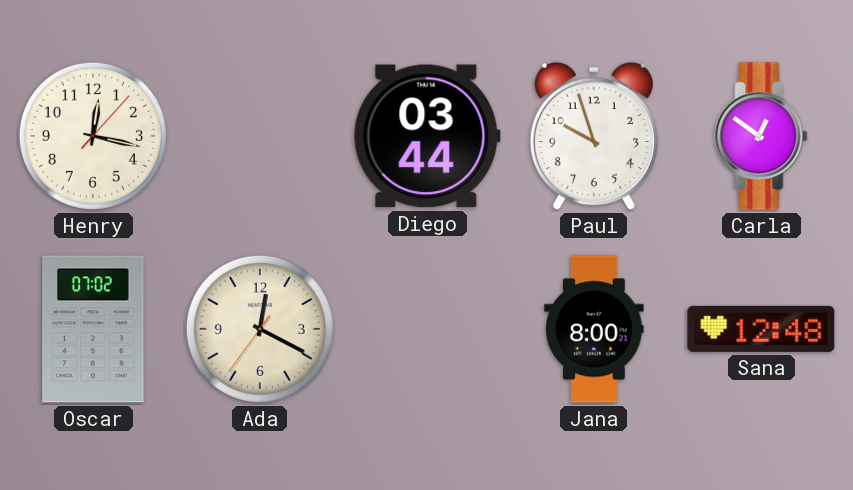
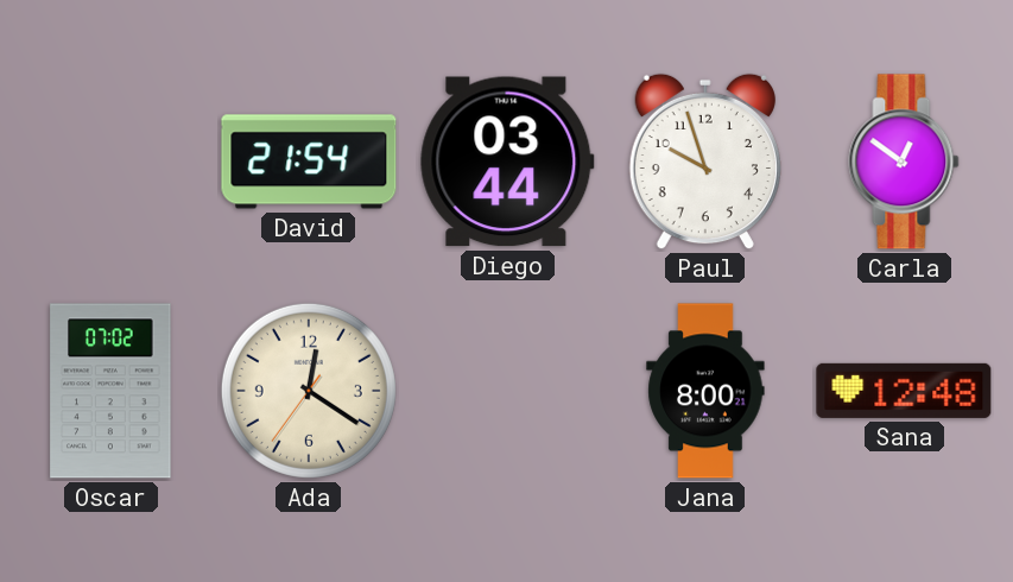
Henry: 12:17 -> none
David: none -> 21:54
Ada: 12:19 -> 12:20
